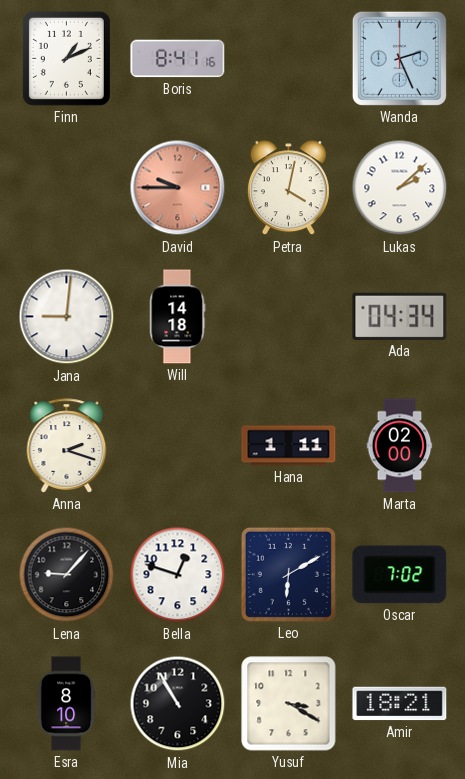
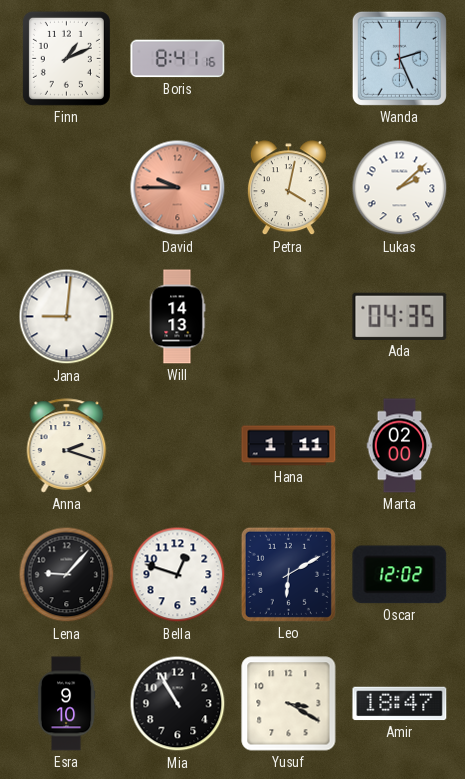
Will: 14:18 -> 14:13
Ada: 04:34 -> 04:35
Oscar: 7:02 -> 12:02
Esra: 8:10 -> 9:10
Amir: 18:21 -> 18:47
